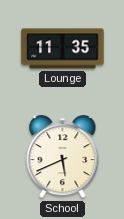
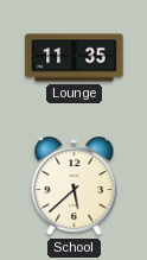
School: 5:41 -> 5:38
